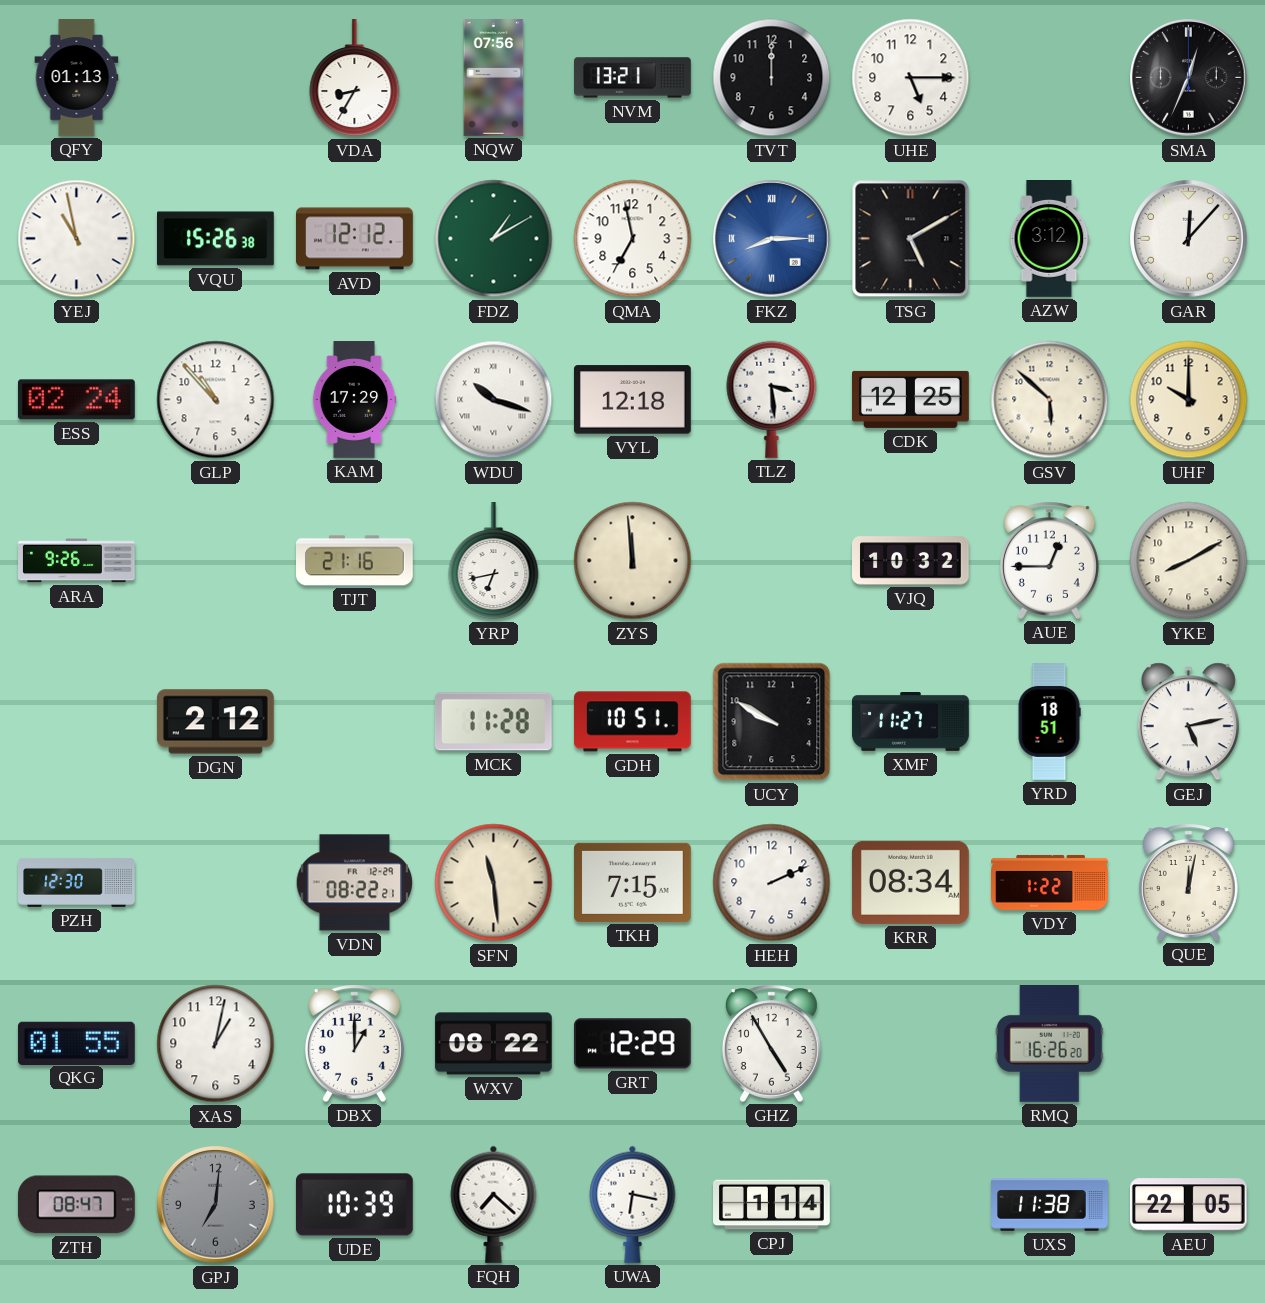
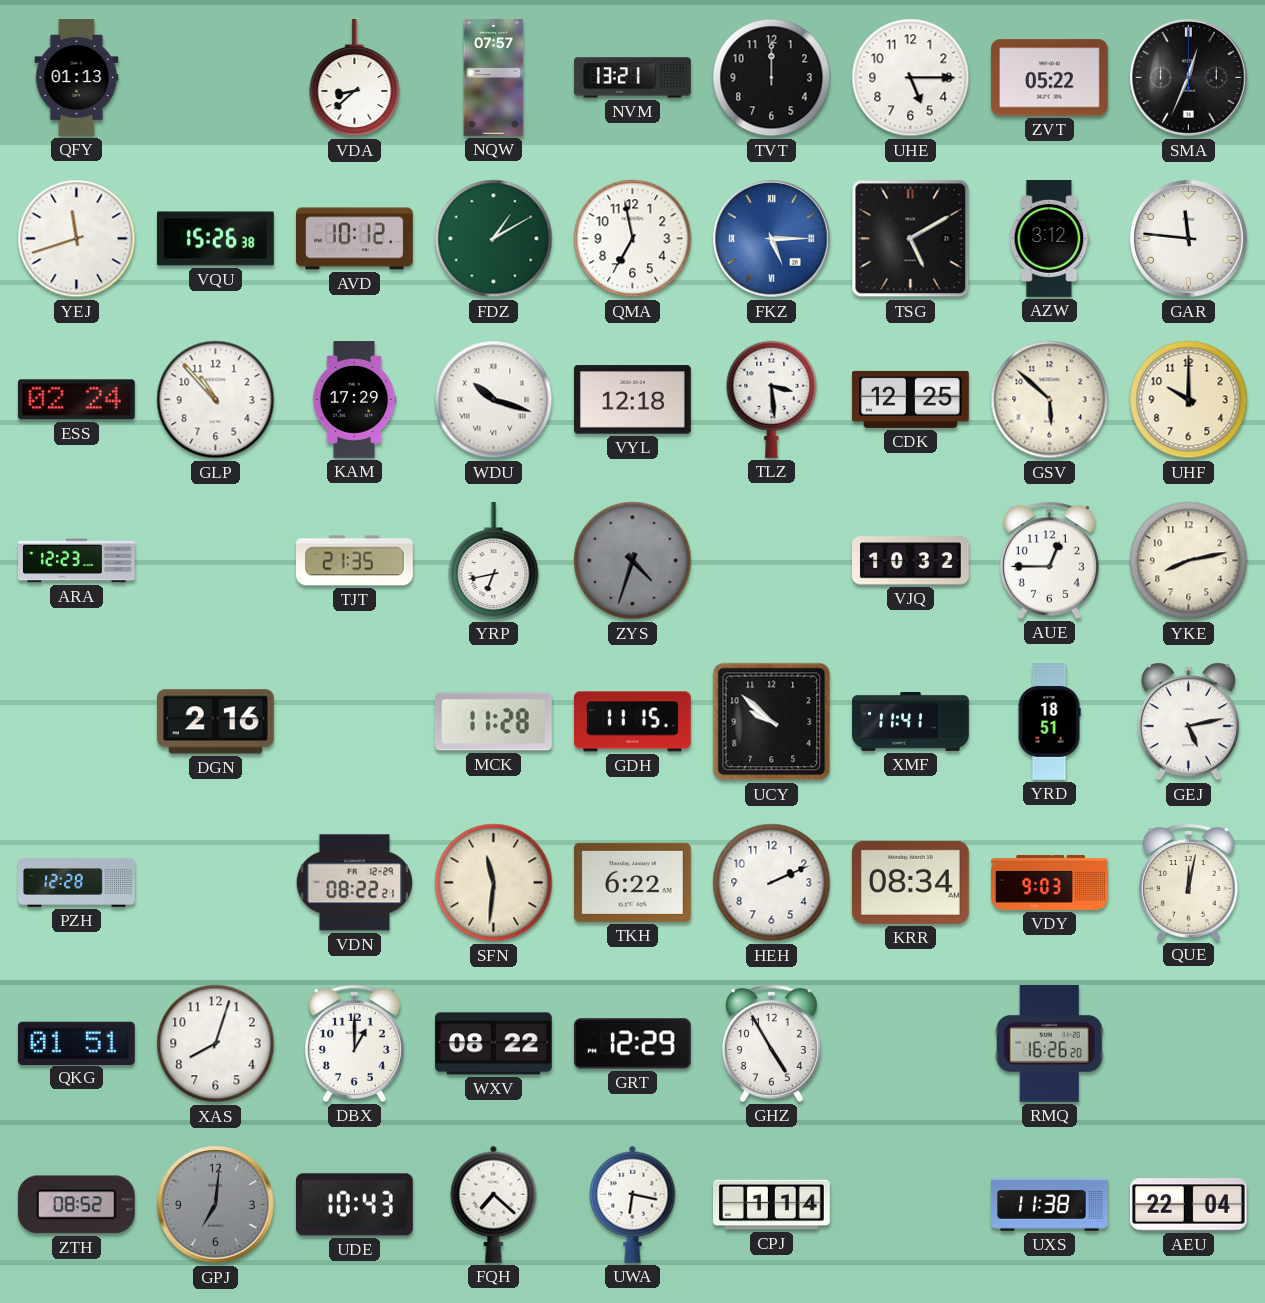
VDA: 8:35 -> 8:38
NQW: 07:56 -> 07:57
ZVT: none -> 05:22
YEJ: 10:58 -> 11:42
AVD: 12:12 -> 10:12
FKZ: 8:15 -> 5:15
GAR: 12:07 -> 11:46
ARA: 9:26 -> 12:23
TJT: 21:16 -> 21:35
ZYS: 11:59 -> 4:33
ZYS dial: cream -> grey
YKE: 8:10 -> 8:13
DGN: 2:12 -> 2:16
GDH: 10:51 -> 11:15
UCY: 9:50 -> 9:52
XMF: 11:27 -> 11:41
PZH: 12:30 -> 12:28
SFN: 11:29 -> 11:31
TKH: 7:15 -> 6:22
VDY: 1:22 -> 9:03
QKG: 01:55 -> 01:51
XAS: 1:02 -> 8:03
ZTH: 08:47 -> 08:52
UDE: 10:39 -> 10:43
AEU: 22:05 -> 22:04
